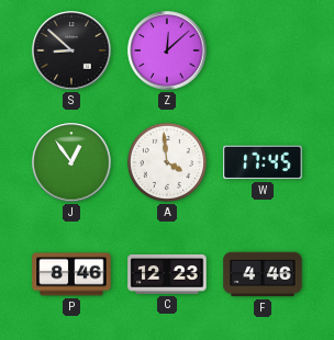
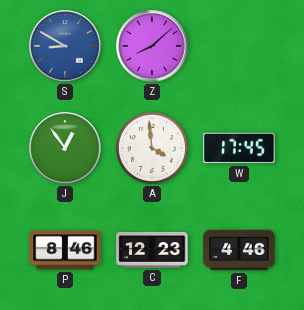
S: 8:52 -> 8:50
S dial: black -> blue
Z: 12:08 -> 8:08
